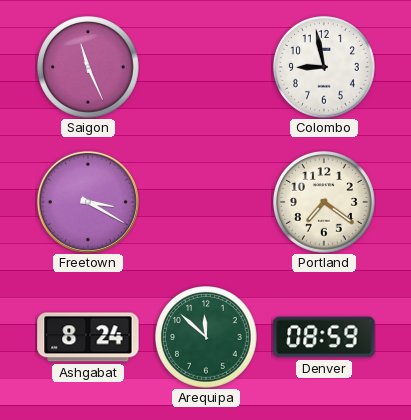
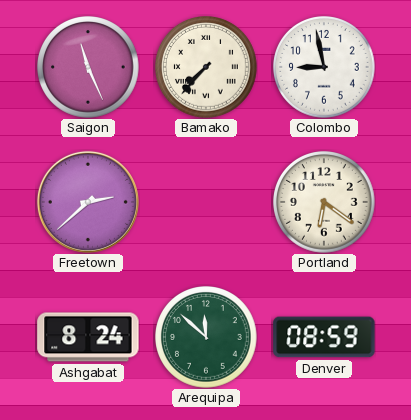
Bamako: none -> 7:37
Freetown: 3:20 -> 2:38
Portland: 7:21 -> 6:21
